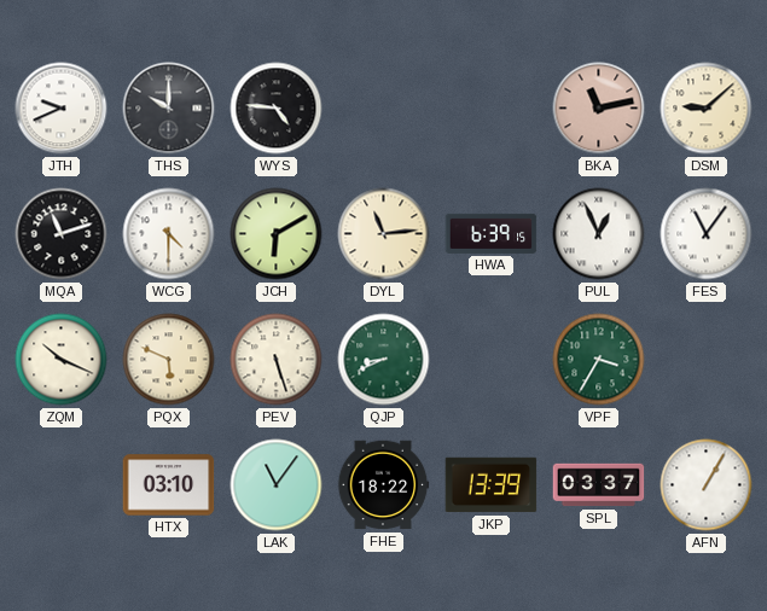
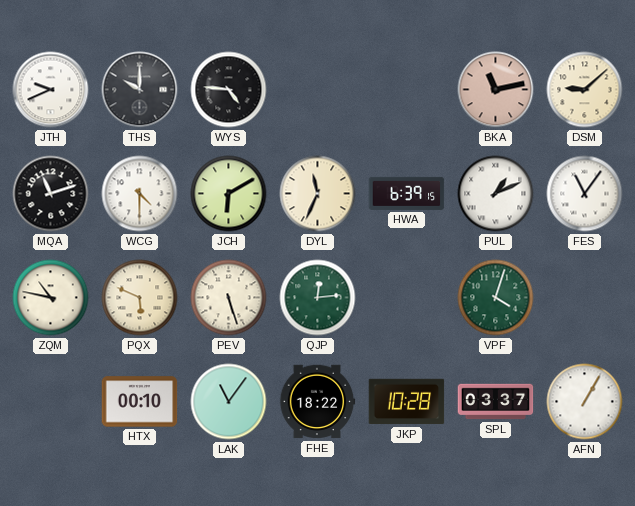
DYL: 11:14 -> 11:34
PUL: 12:56 -> 1:11
ZQM: 10:19 -> 10:47
QJP: 8:41 -> 12:14
VPF: 3:35 -> 4:03
HTX: 03:10 -> 00:10
JKP: 13:39 -> 10:28
